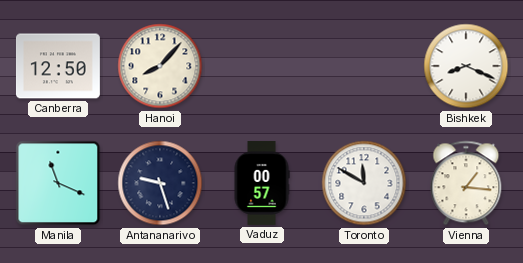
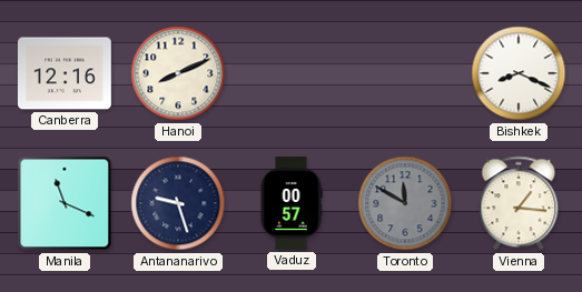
Canberra: 12:50 -> 12:16
Hanoi: 8:07 -> 8:11
Toronto dial: white -> grey
